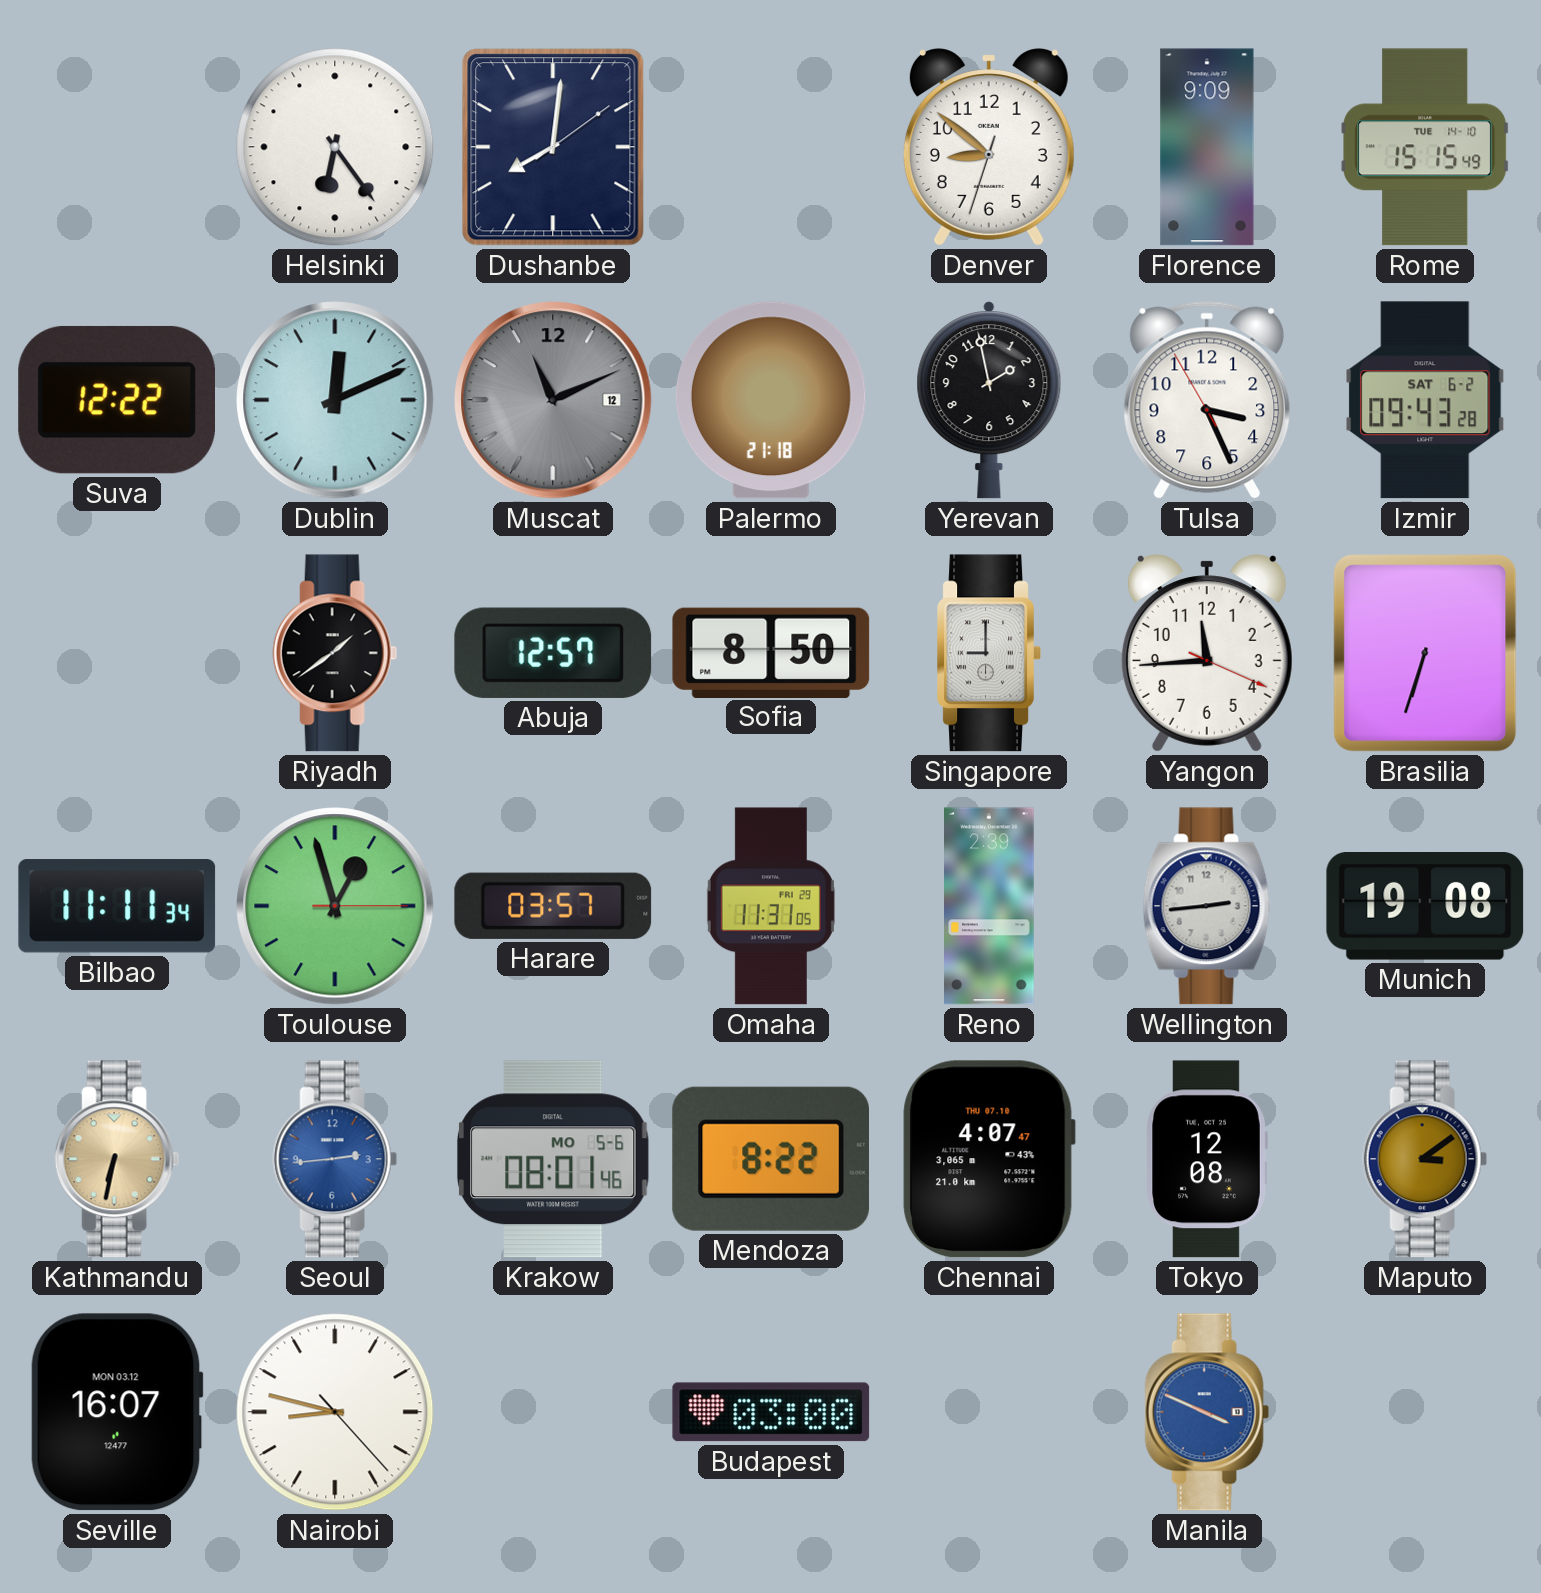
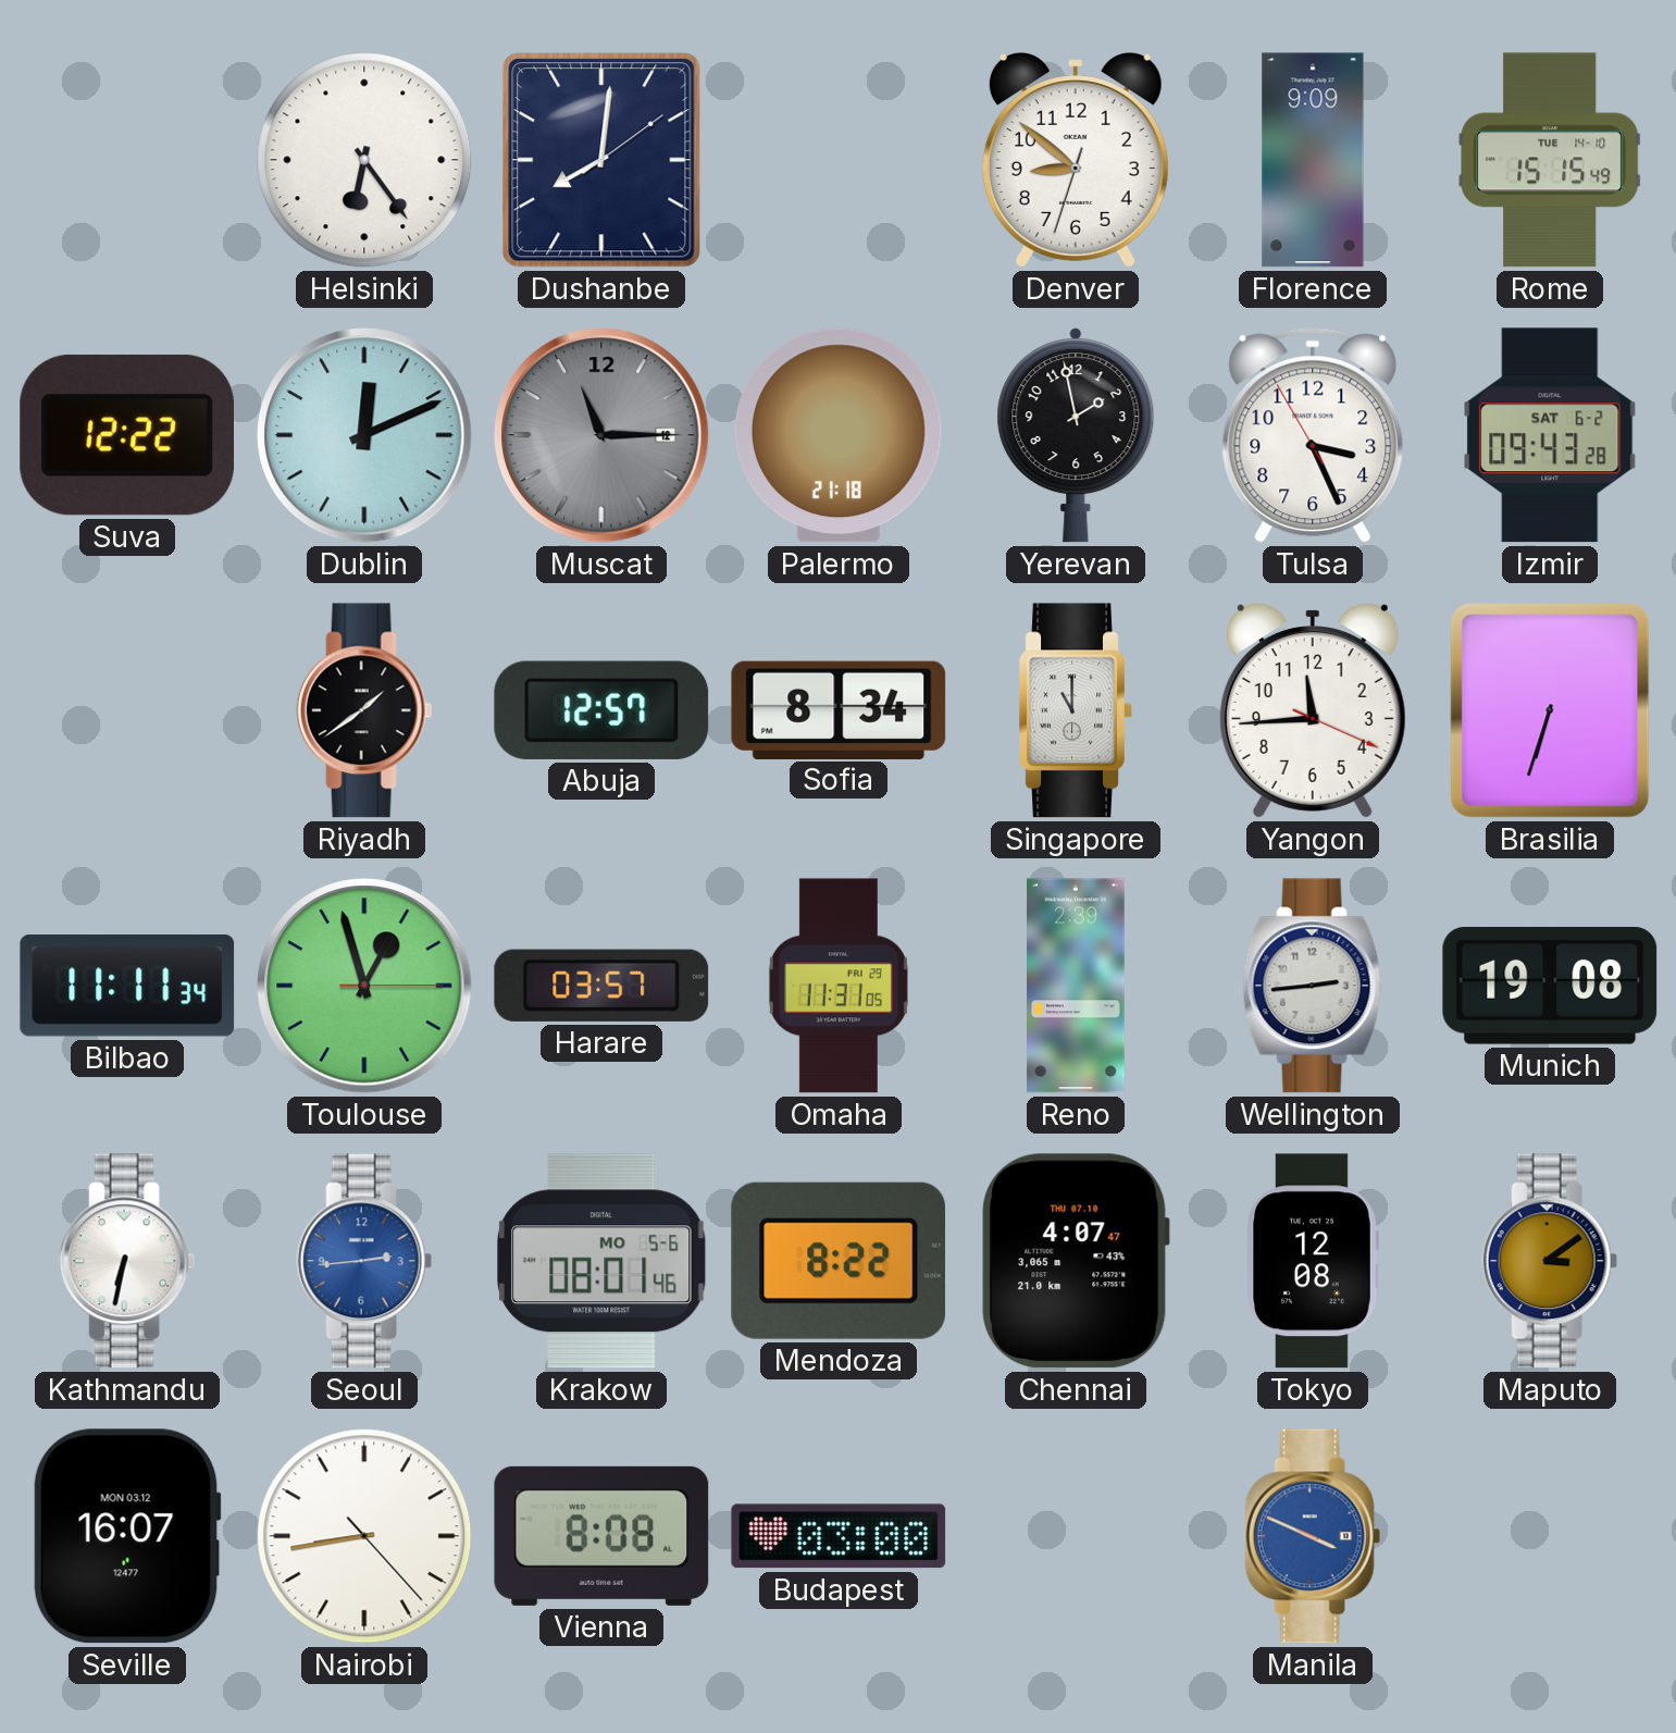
Muscat: 11:11 -> 11:15
Sofia: 8:50 -> 8:34
Singapore: 9:00 -> 11:00
Kathmandu dial: champagne -> white
Nairobi: 8:47 -> 8:43
Vienna: none -> 8:08
